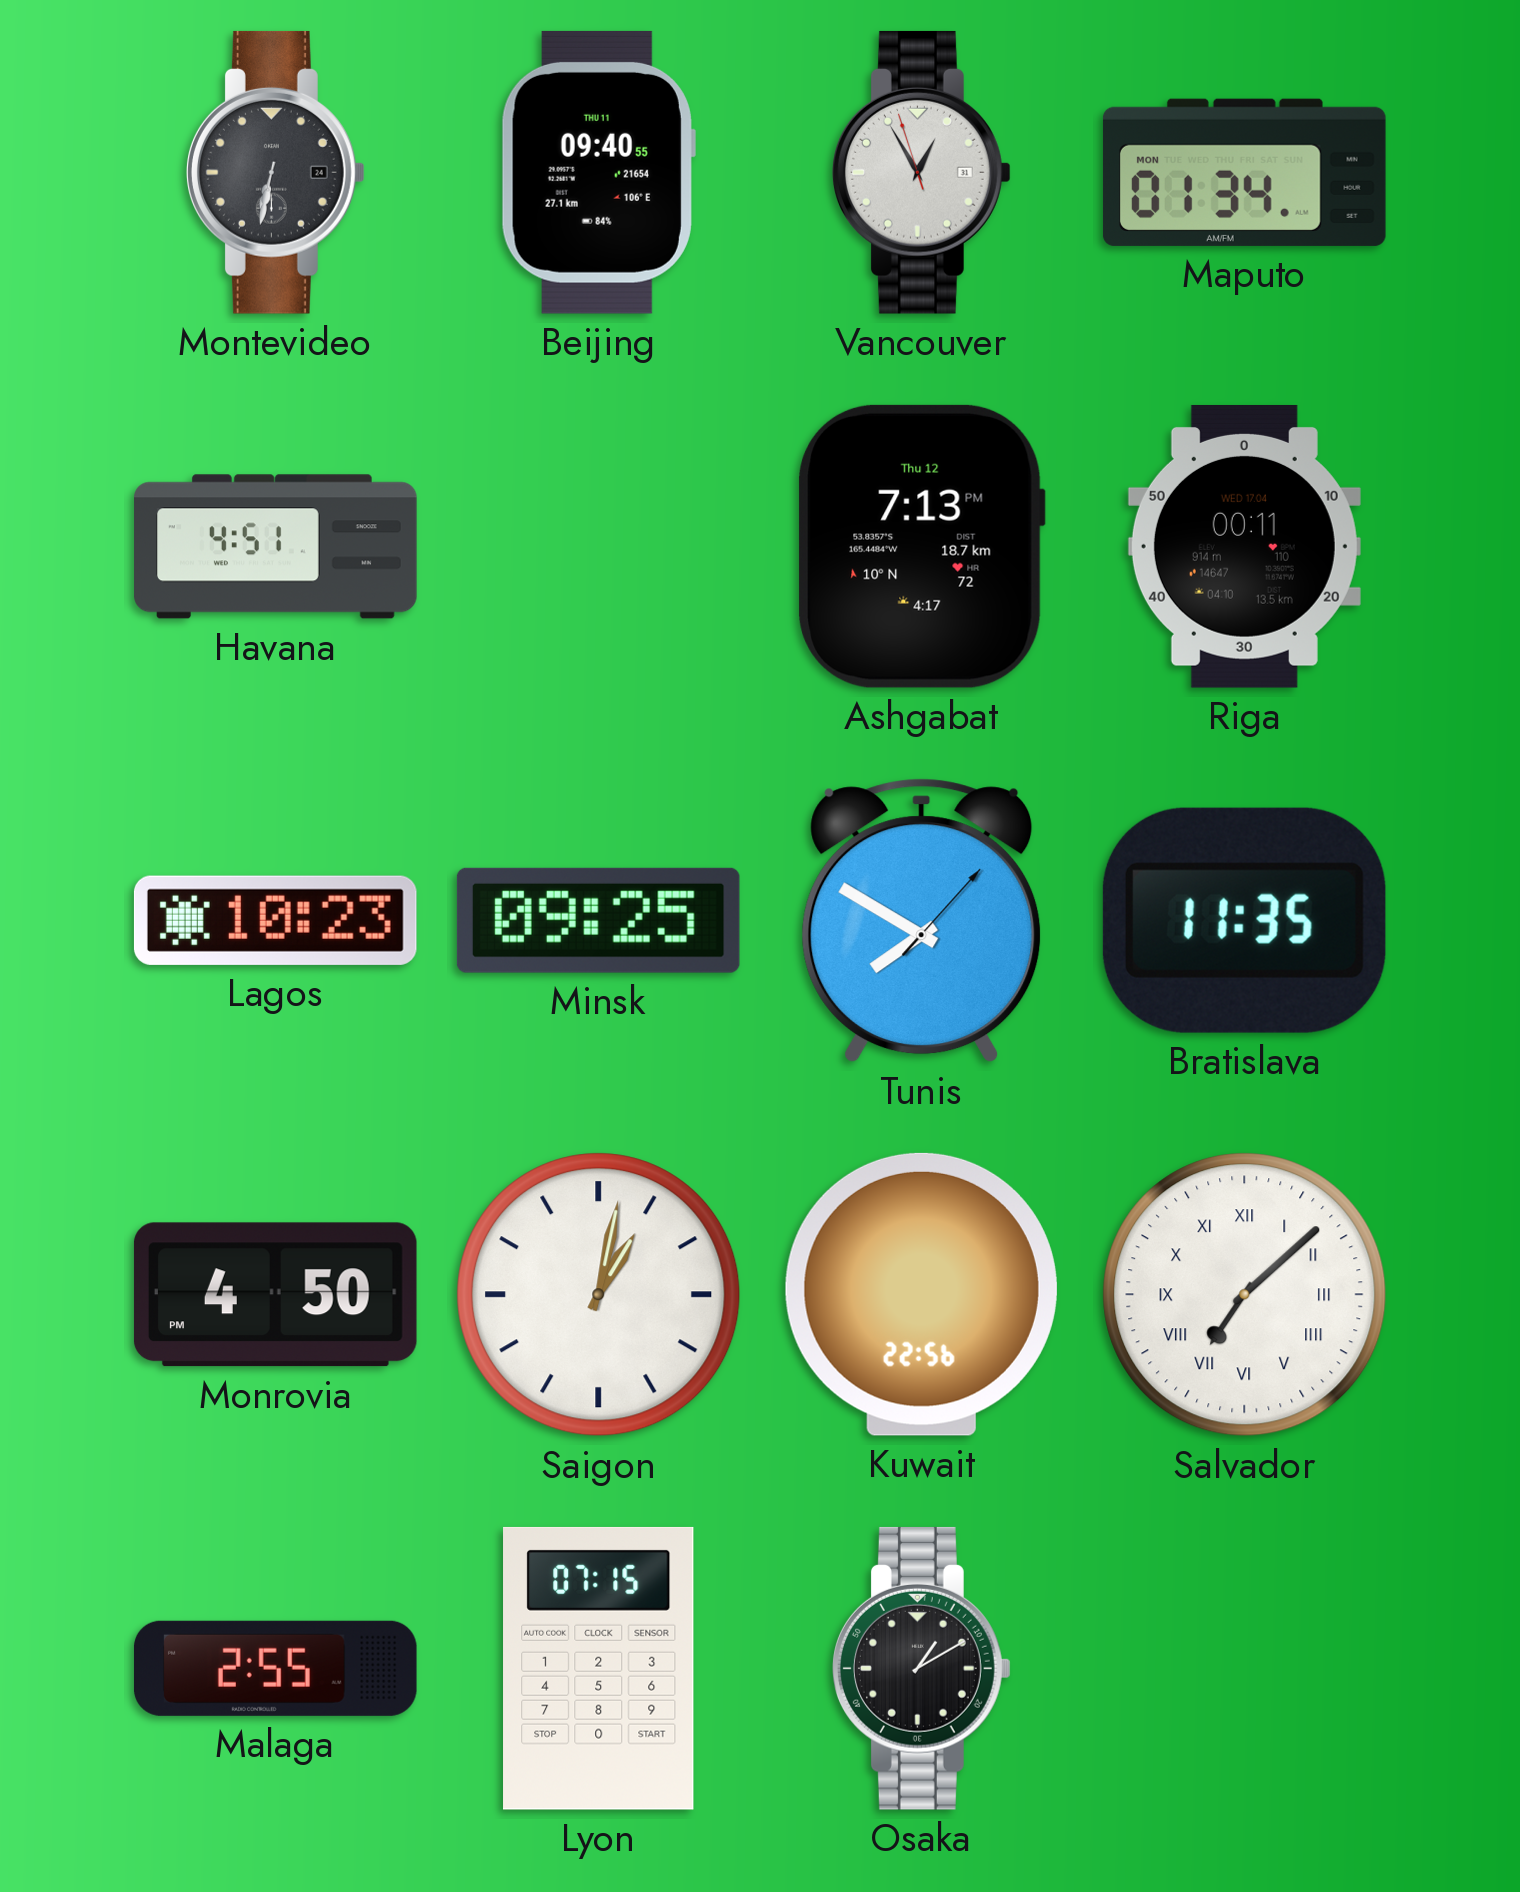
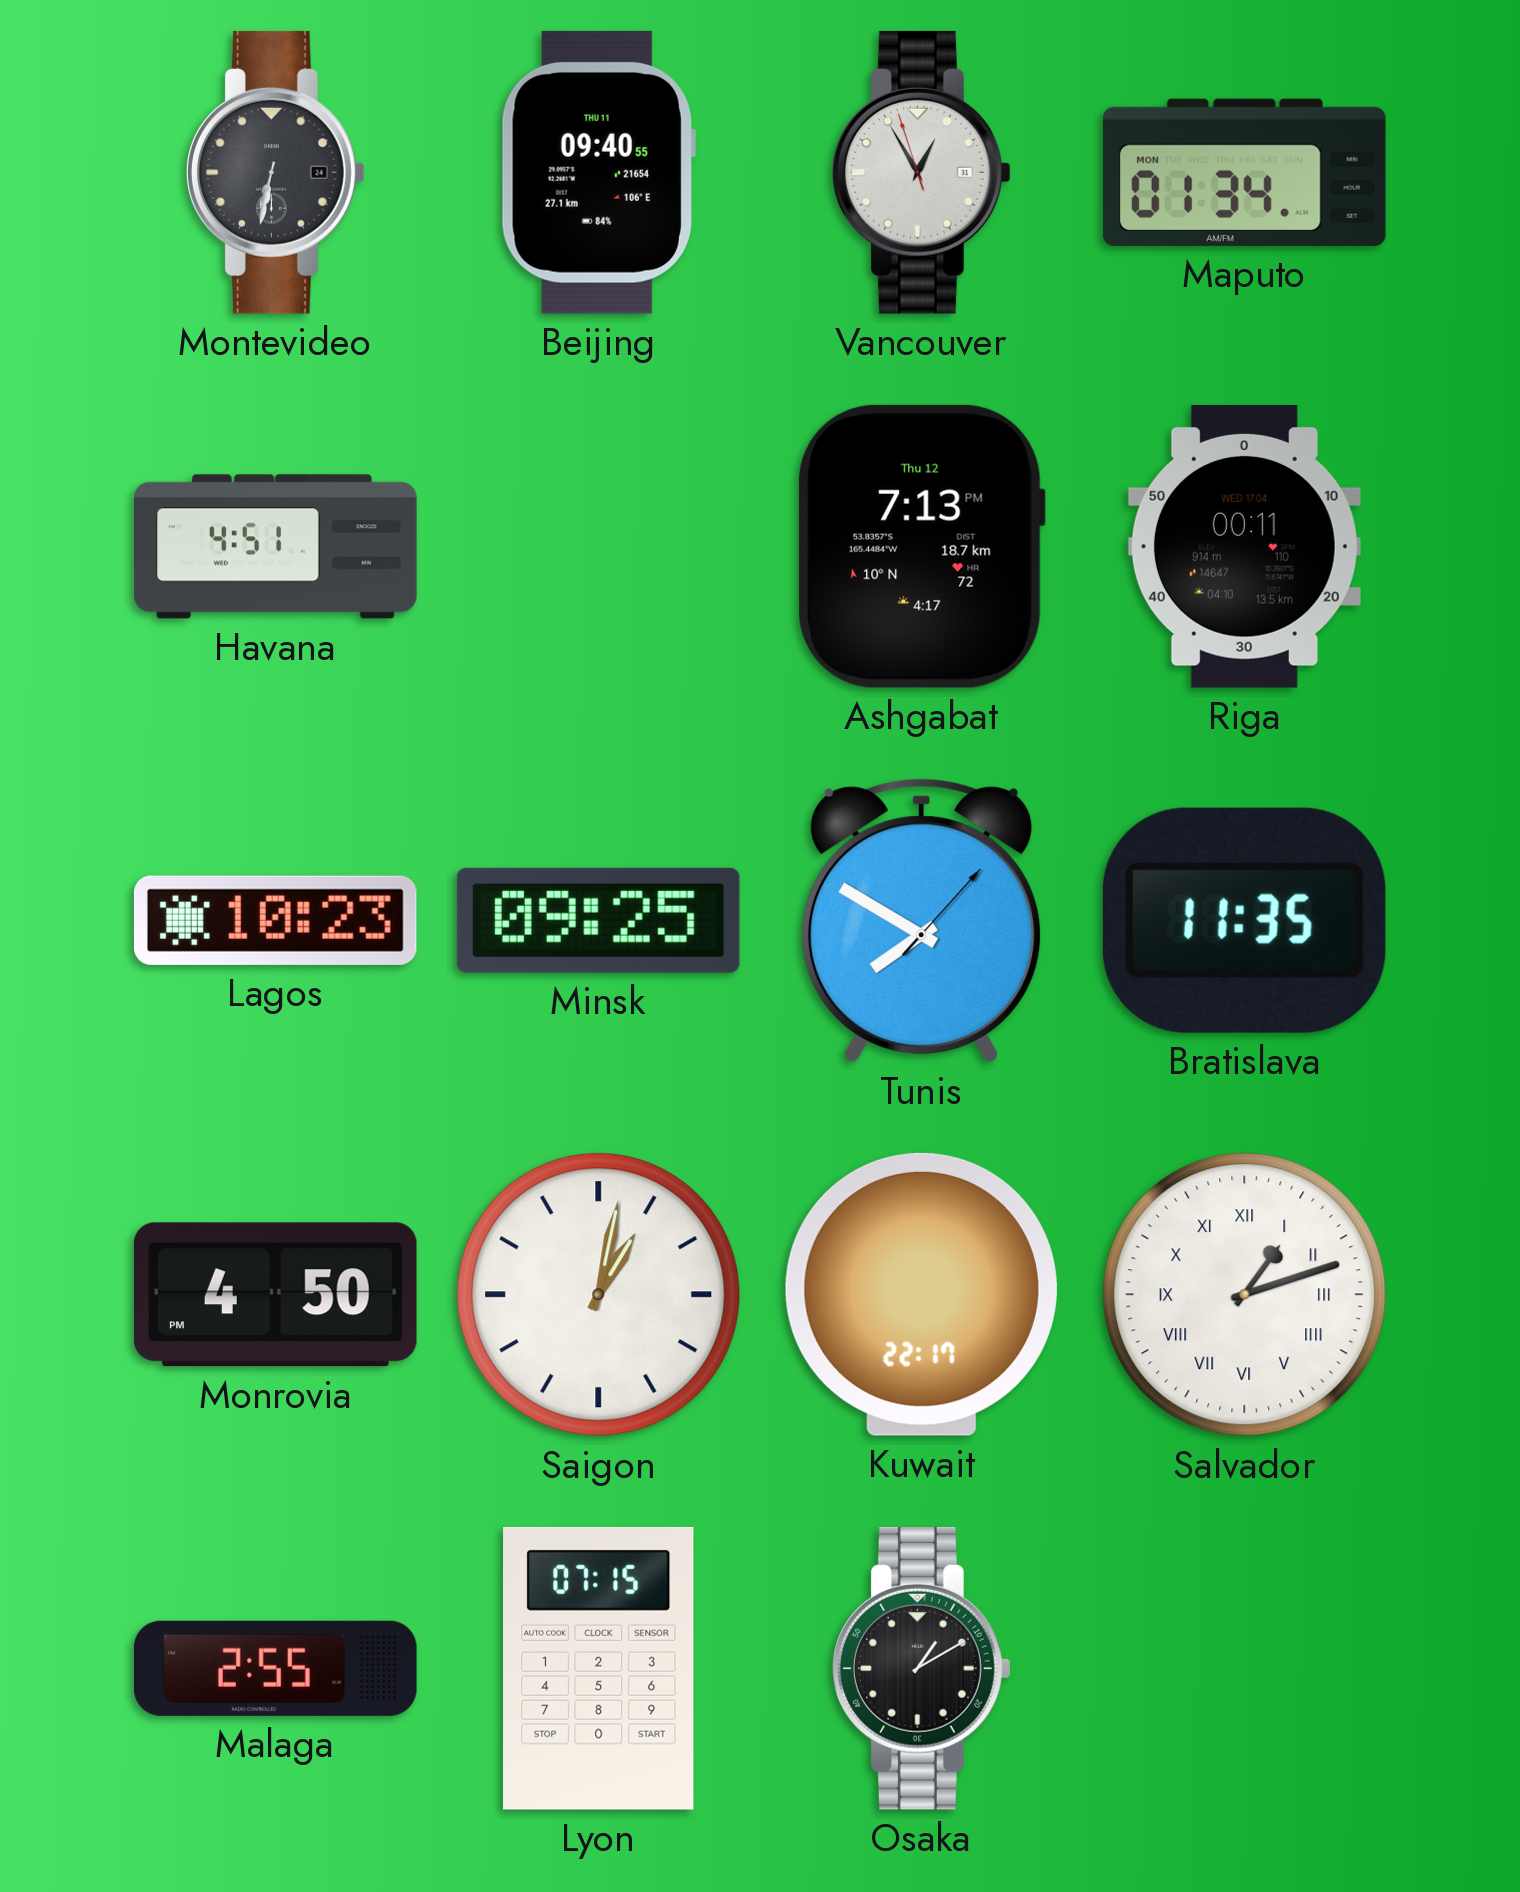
Kuwait: 22:56 -> 22:17
Salvador: 7:08 -> 1:12
